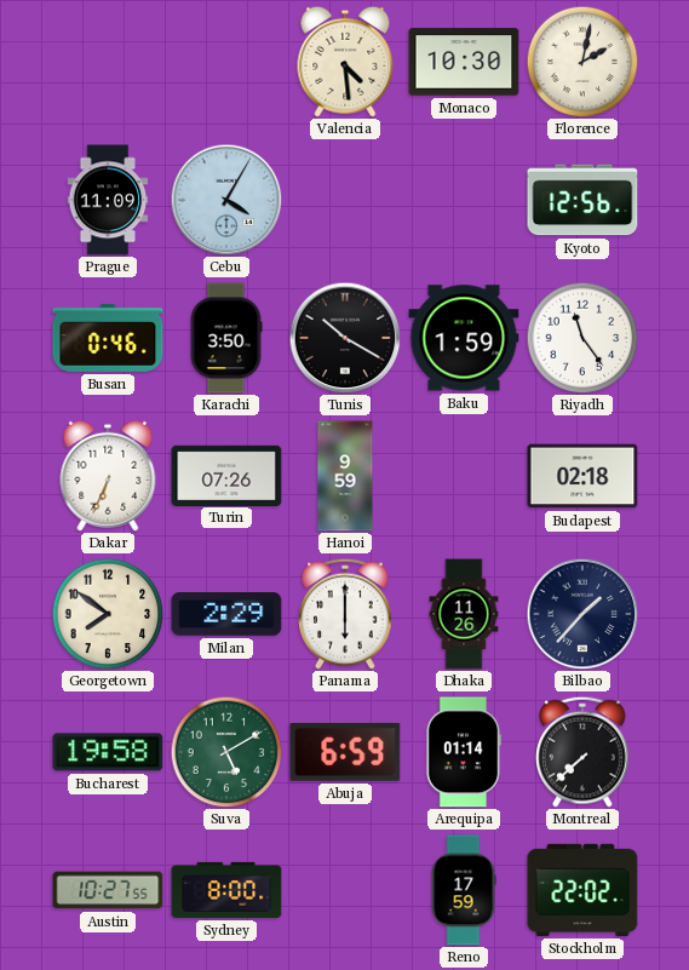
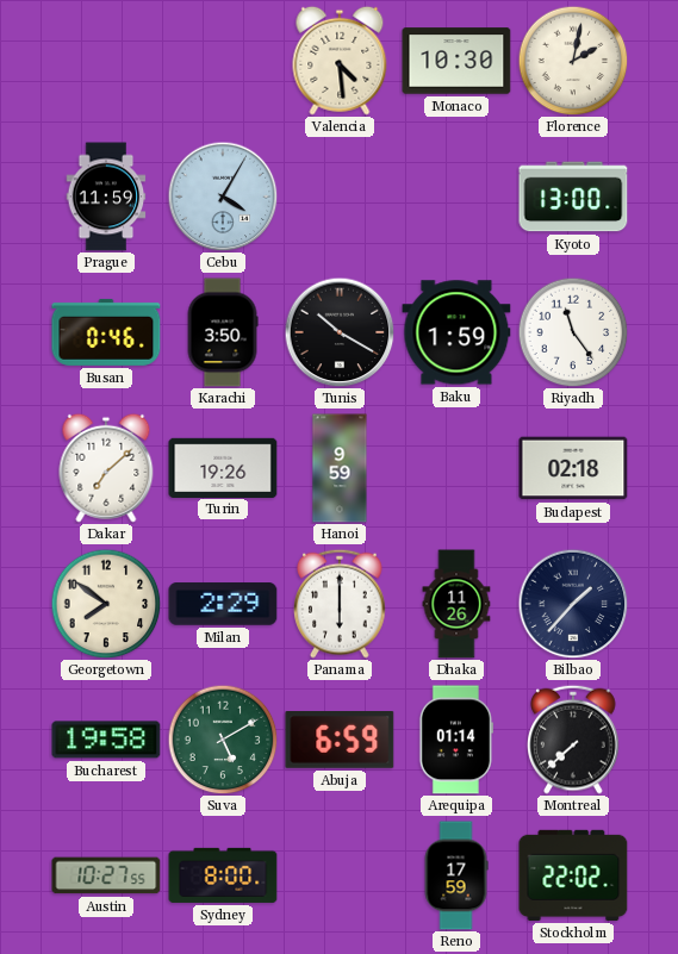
Prague: 11:09 -> 11:59
Kyoto: 12:56 -> 13:00
Dakar: 6:34 -> 7:08
Turin: 07:26 -> 19:26
